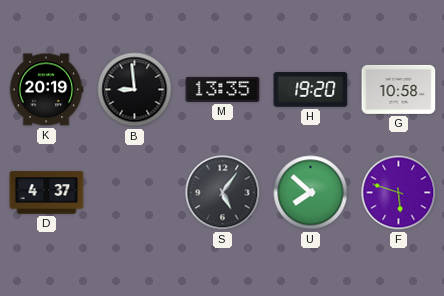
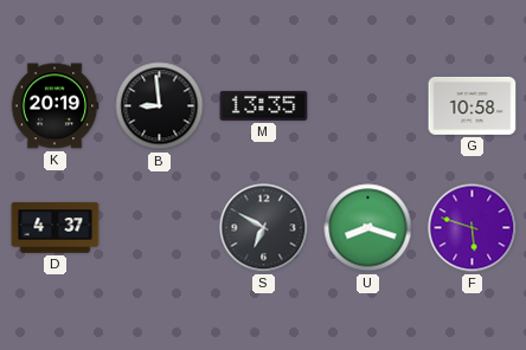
H: 19:20 -> none
S: 5:06 -> 6:50
U: 7:52 -> 8:18
